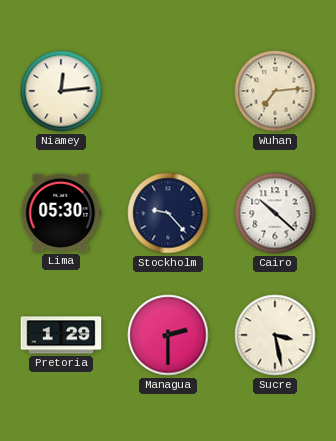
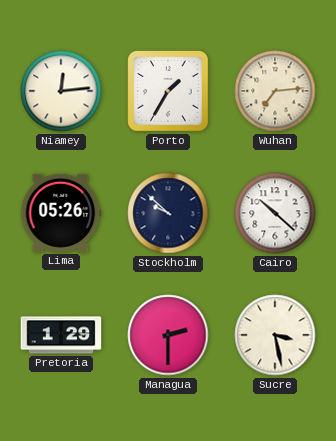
Porto: none -> 1:35
Lima: 05:30 -> 05:26
Stockholm: 9:23 -> 9:52
